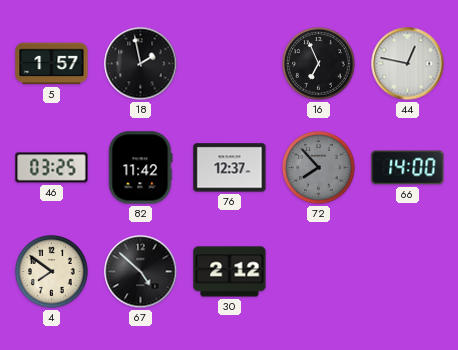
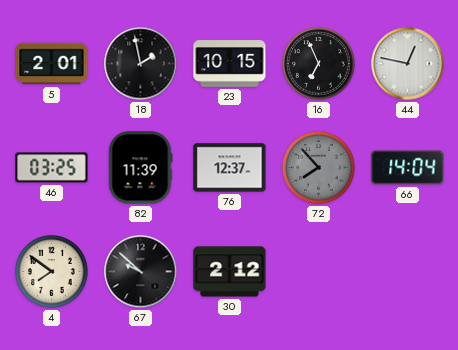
5: 1:57 -> 2:01
23: none -> 10:15
82: 11:42 -> 11:39
66: 14:00 -> 14:04
67: 4:52 -> 9:52
